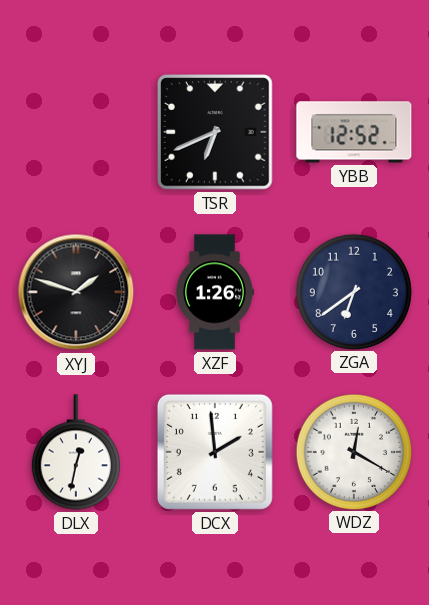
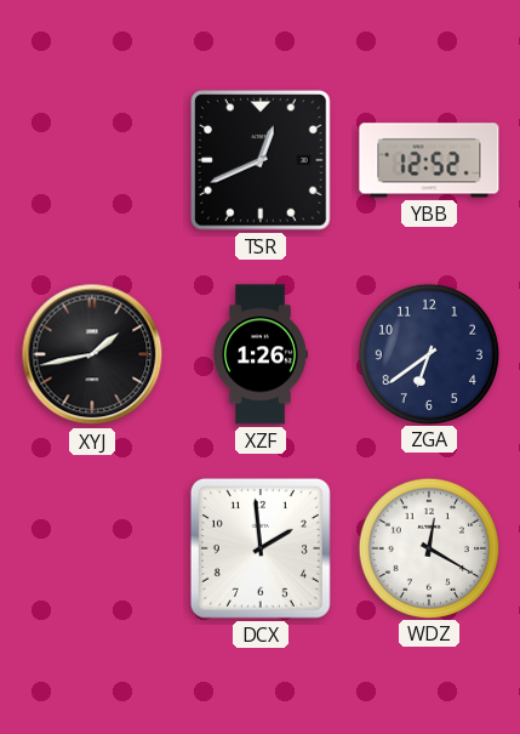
TSR: 6:41 -> 12:41
XYJ: 1:48 -> 1:43
DLX: 12:32 -> none
